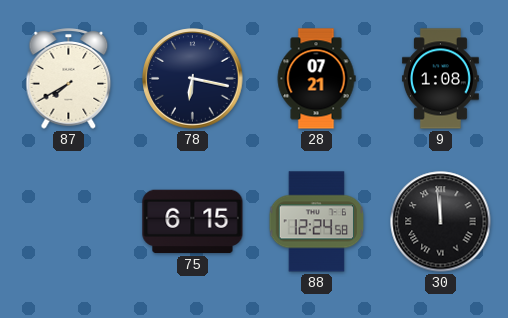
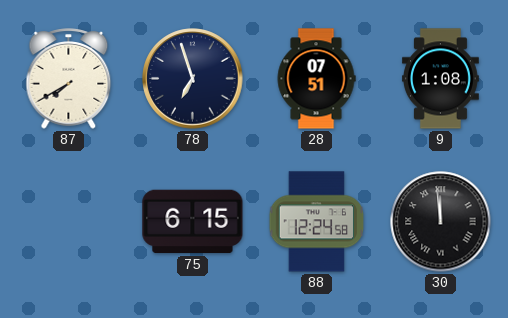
78: 6:17 -> 6:57
28: 07:21 -> 07:51
